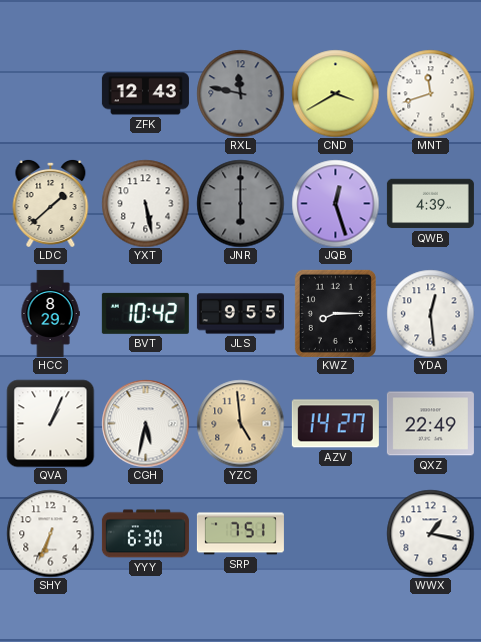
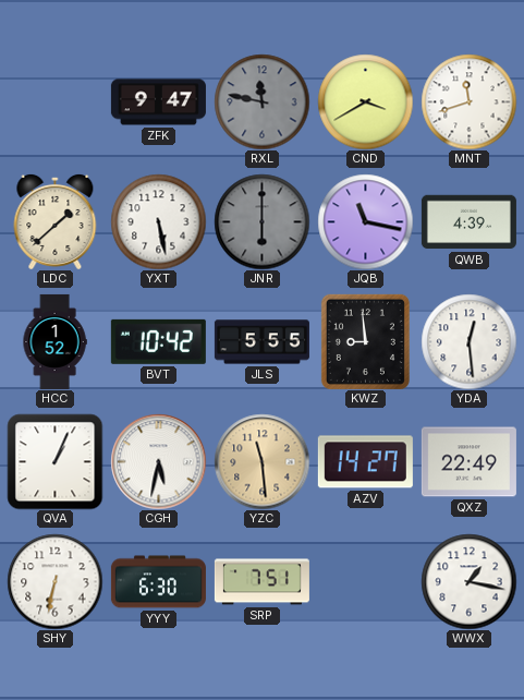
ZFK: 12:43 -> 9:47
JQB: 12:27 -> 11:17
HCC: 8:29 -> 1:52
JLS: 9:55 -> 5:55
KWZ: 8:15 -> 8:59
YZC: 4:59 -> 11:29
SHY: 6:34 -> 6:32
